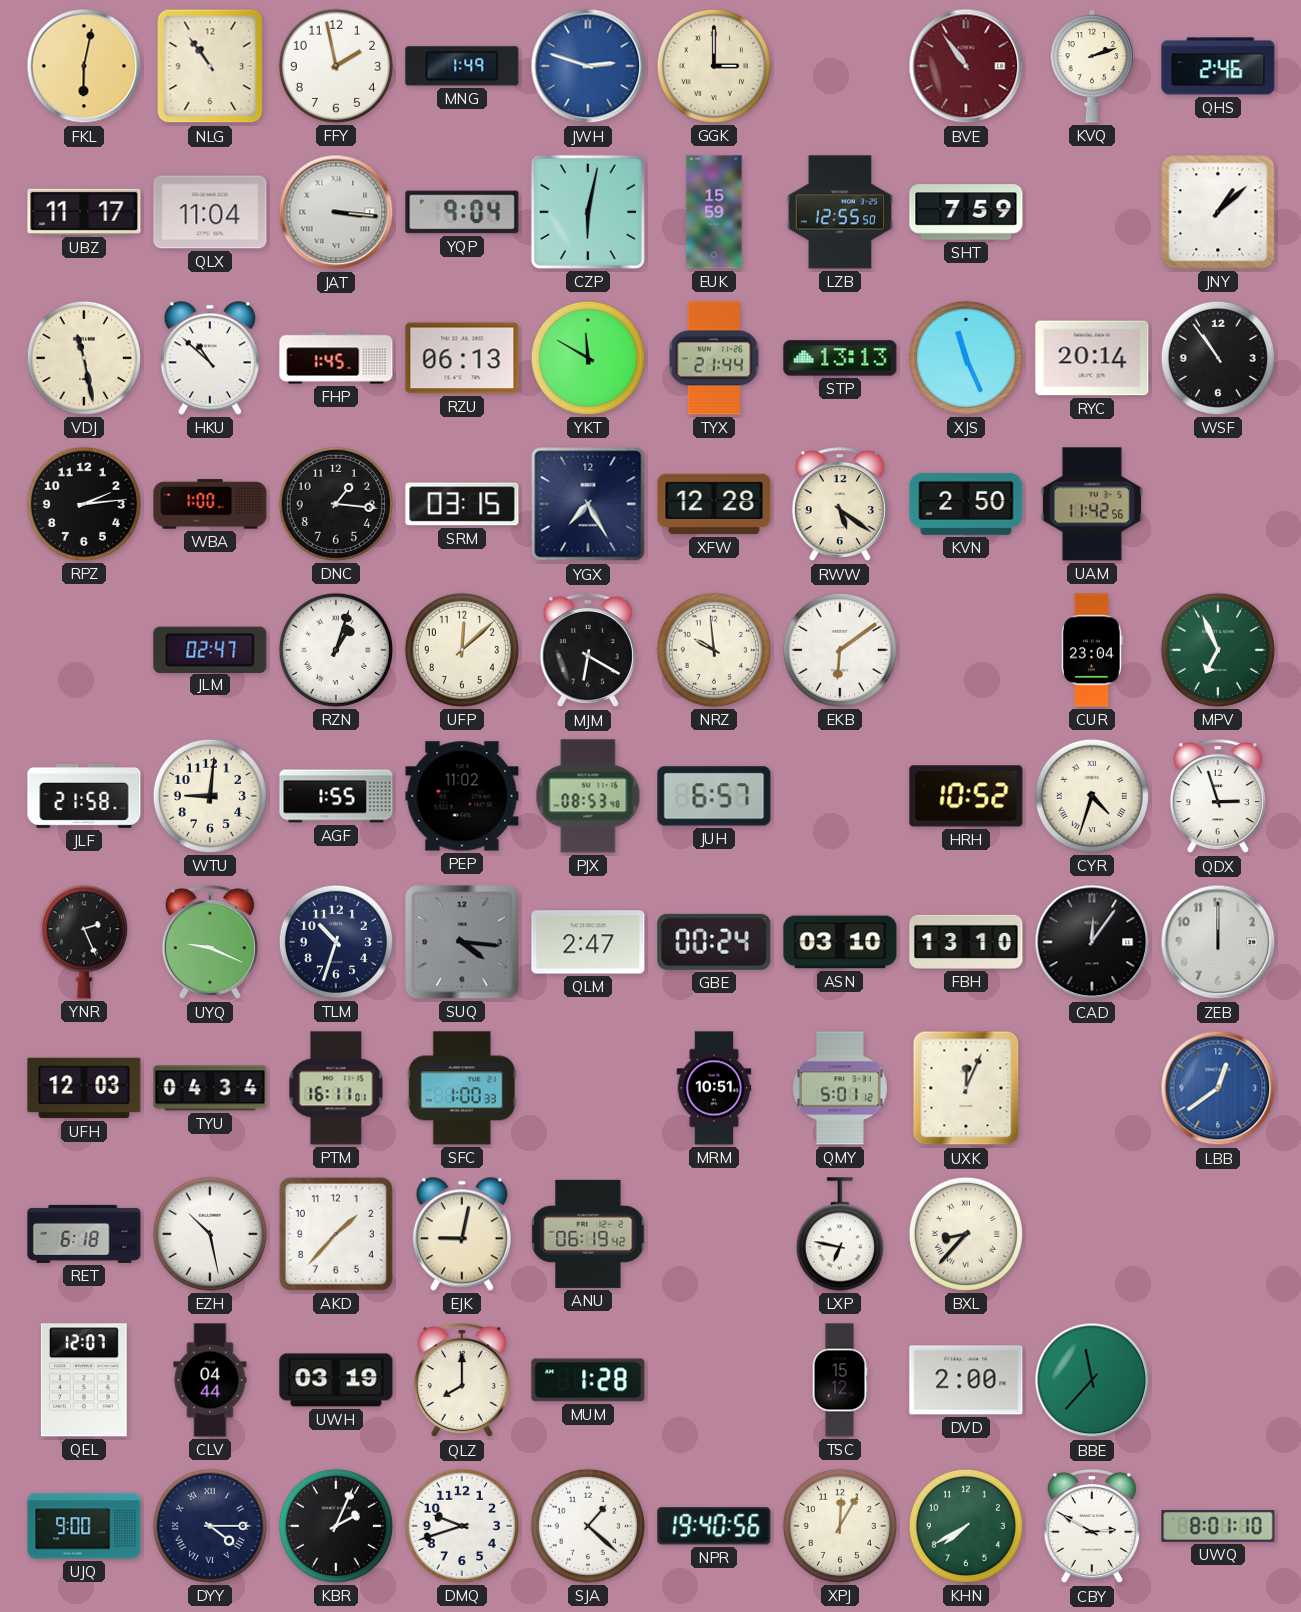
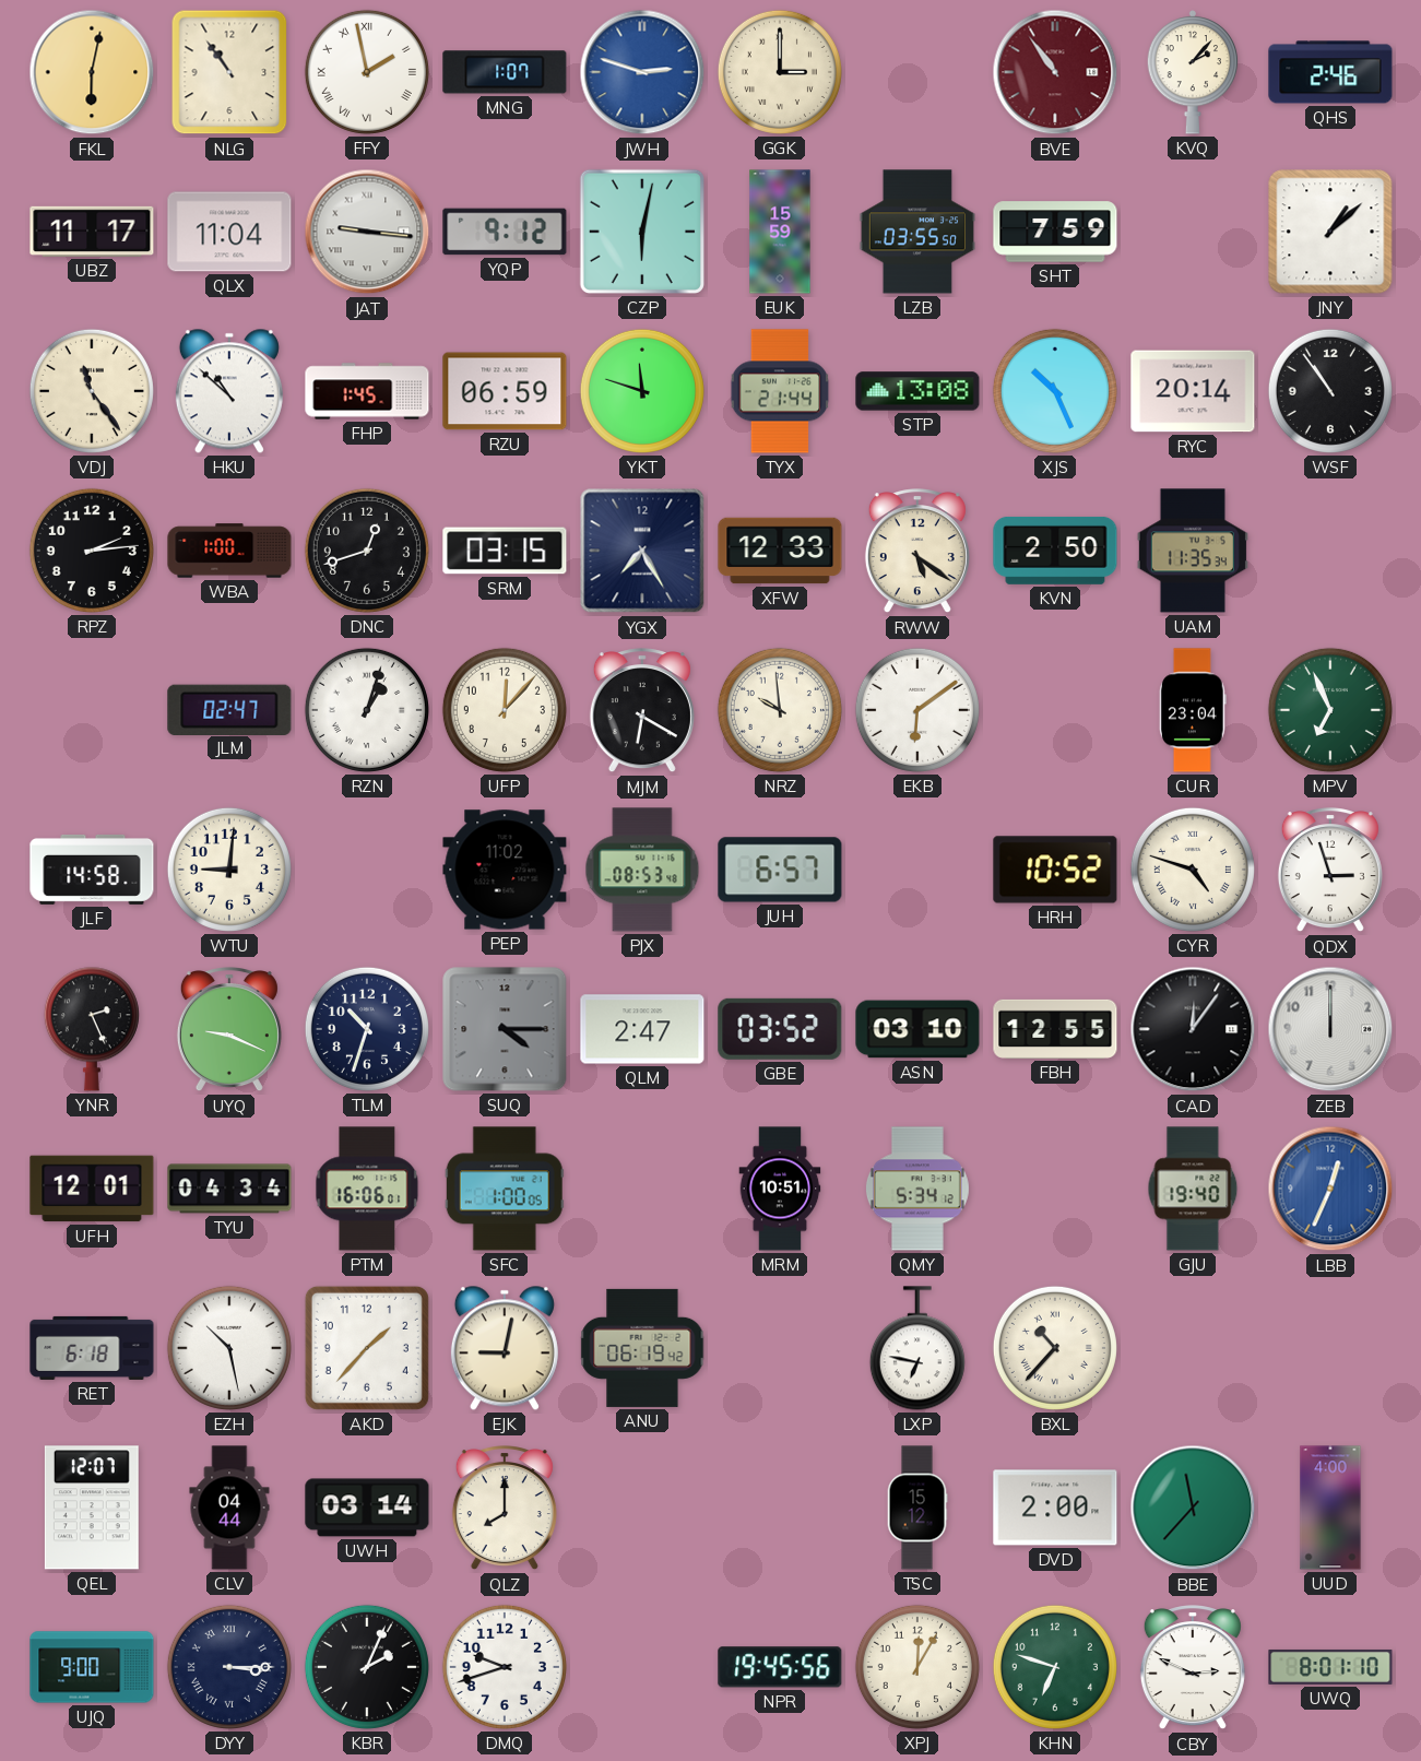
FFY numerals: Arabic -> Roman
MNG: 1:49 -> 1:07
KVQ: 2:12 -> 2:07
JAT: 3:16 -> 9:16
YQP: 9:04 -> 9:12
LZB: 12:55 -> 03:55
VDJ: 11:28 -> 11:24
RZU: 06:13 -> 06:59
YKT: 11:50 -> 11:48
STP: 13:13 -> 13:08
XJS: 11:26 -> 10:26
DNC: 1:16 -> 12:42
XFW: 12:28 -> 12:33
UAM: 11:42 -> 11:35
UFP: 12:08 -> 12:07
JLF: 21:58 -> 14:58
AGF: 1:55 -> none
CYR: 4:33 -> 4:48
SUQ: 4:16 -> 4:15
GBE: 00:24 -> 03:52
FBH: 13:10 -> 12:55
UFH: 12:03 -> 12:01
PTM: 16:11 -> 16:06
SFC: 1:00:33 -> 1:00:05
QMY: 5:01 -> 5:34
UXK: 12:04 -> none
GJU: none -> 19:40
LBB: 12:39 -> 12:34
BXL: 8:37 -> 10:37
UWH: 03:19 -> 03:14
MUM: 1:28 -> none
UUD: none -> 4:00
DYY: 4:15 -> 3:15
SJA: 1:22 -> none
NPR: 19:40 -> 19:45
KHN: 7:40 -> 6:48
CBY: 2:50 -> 2:49
